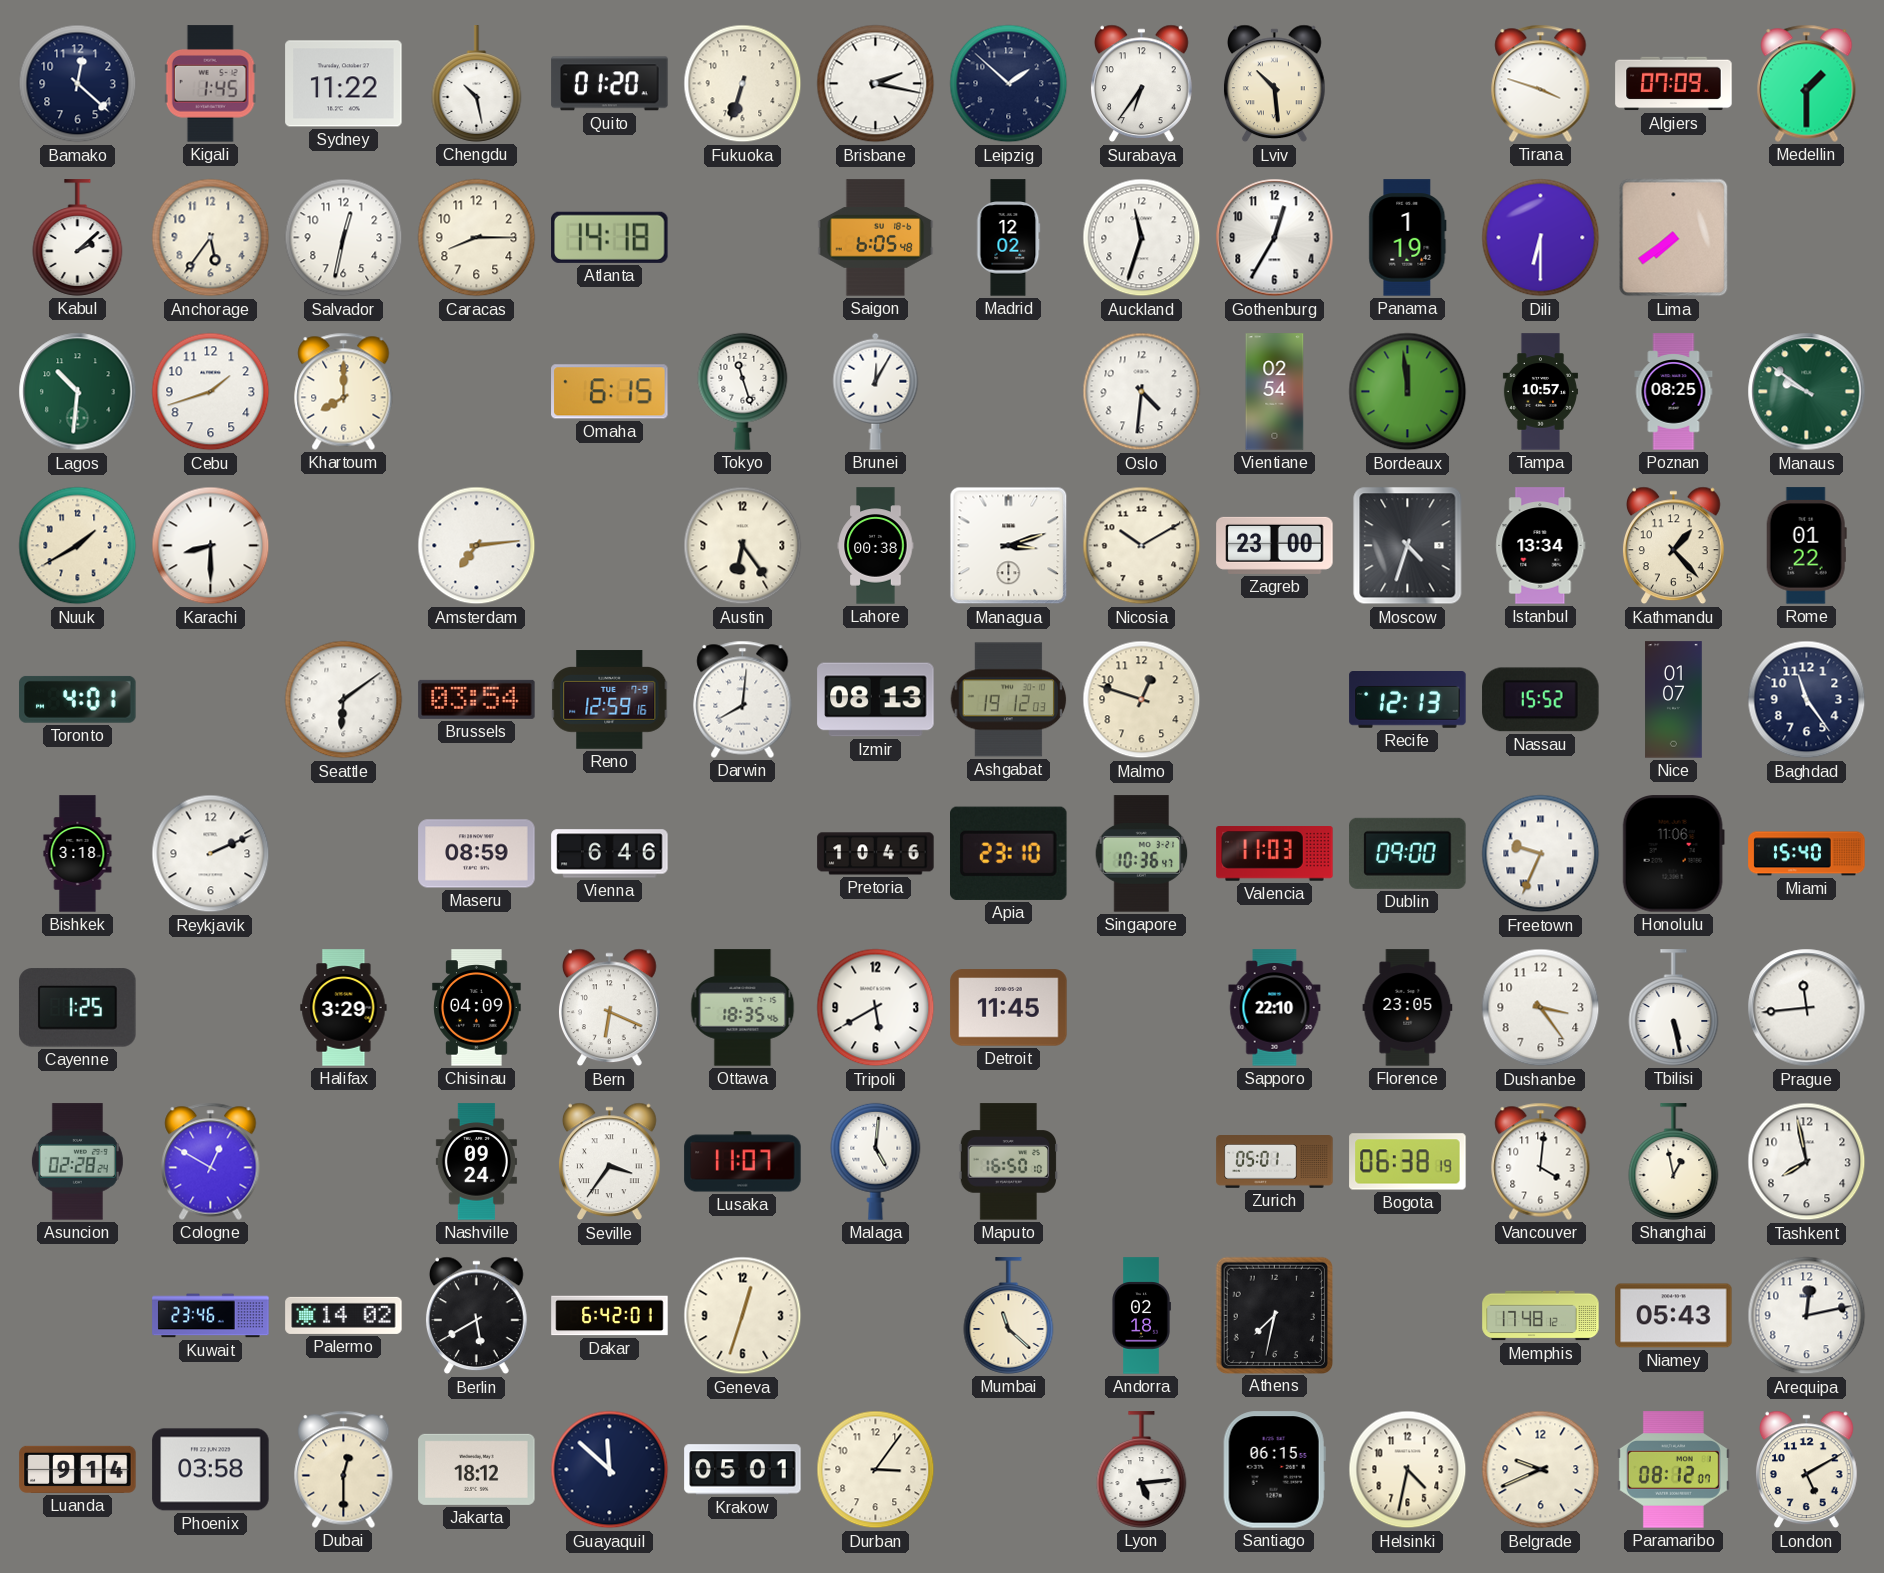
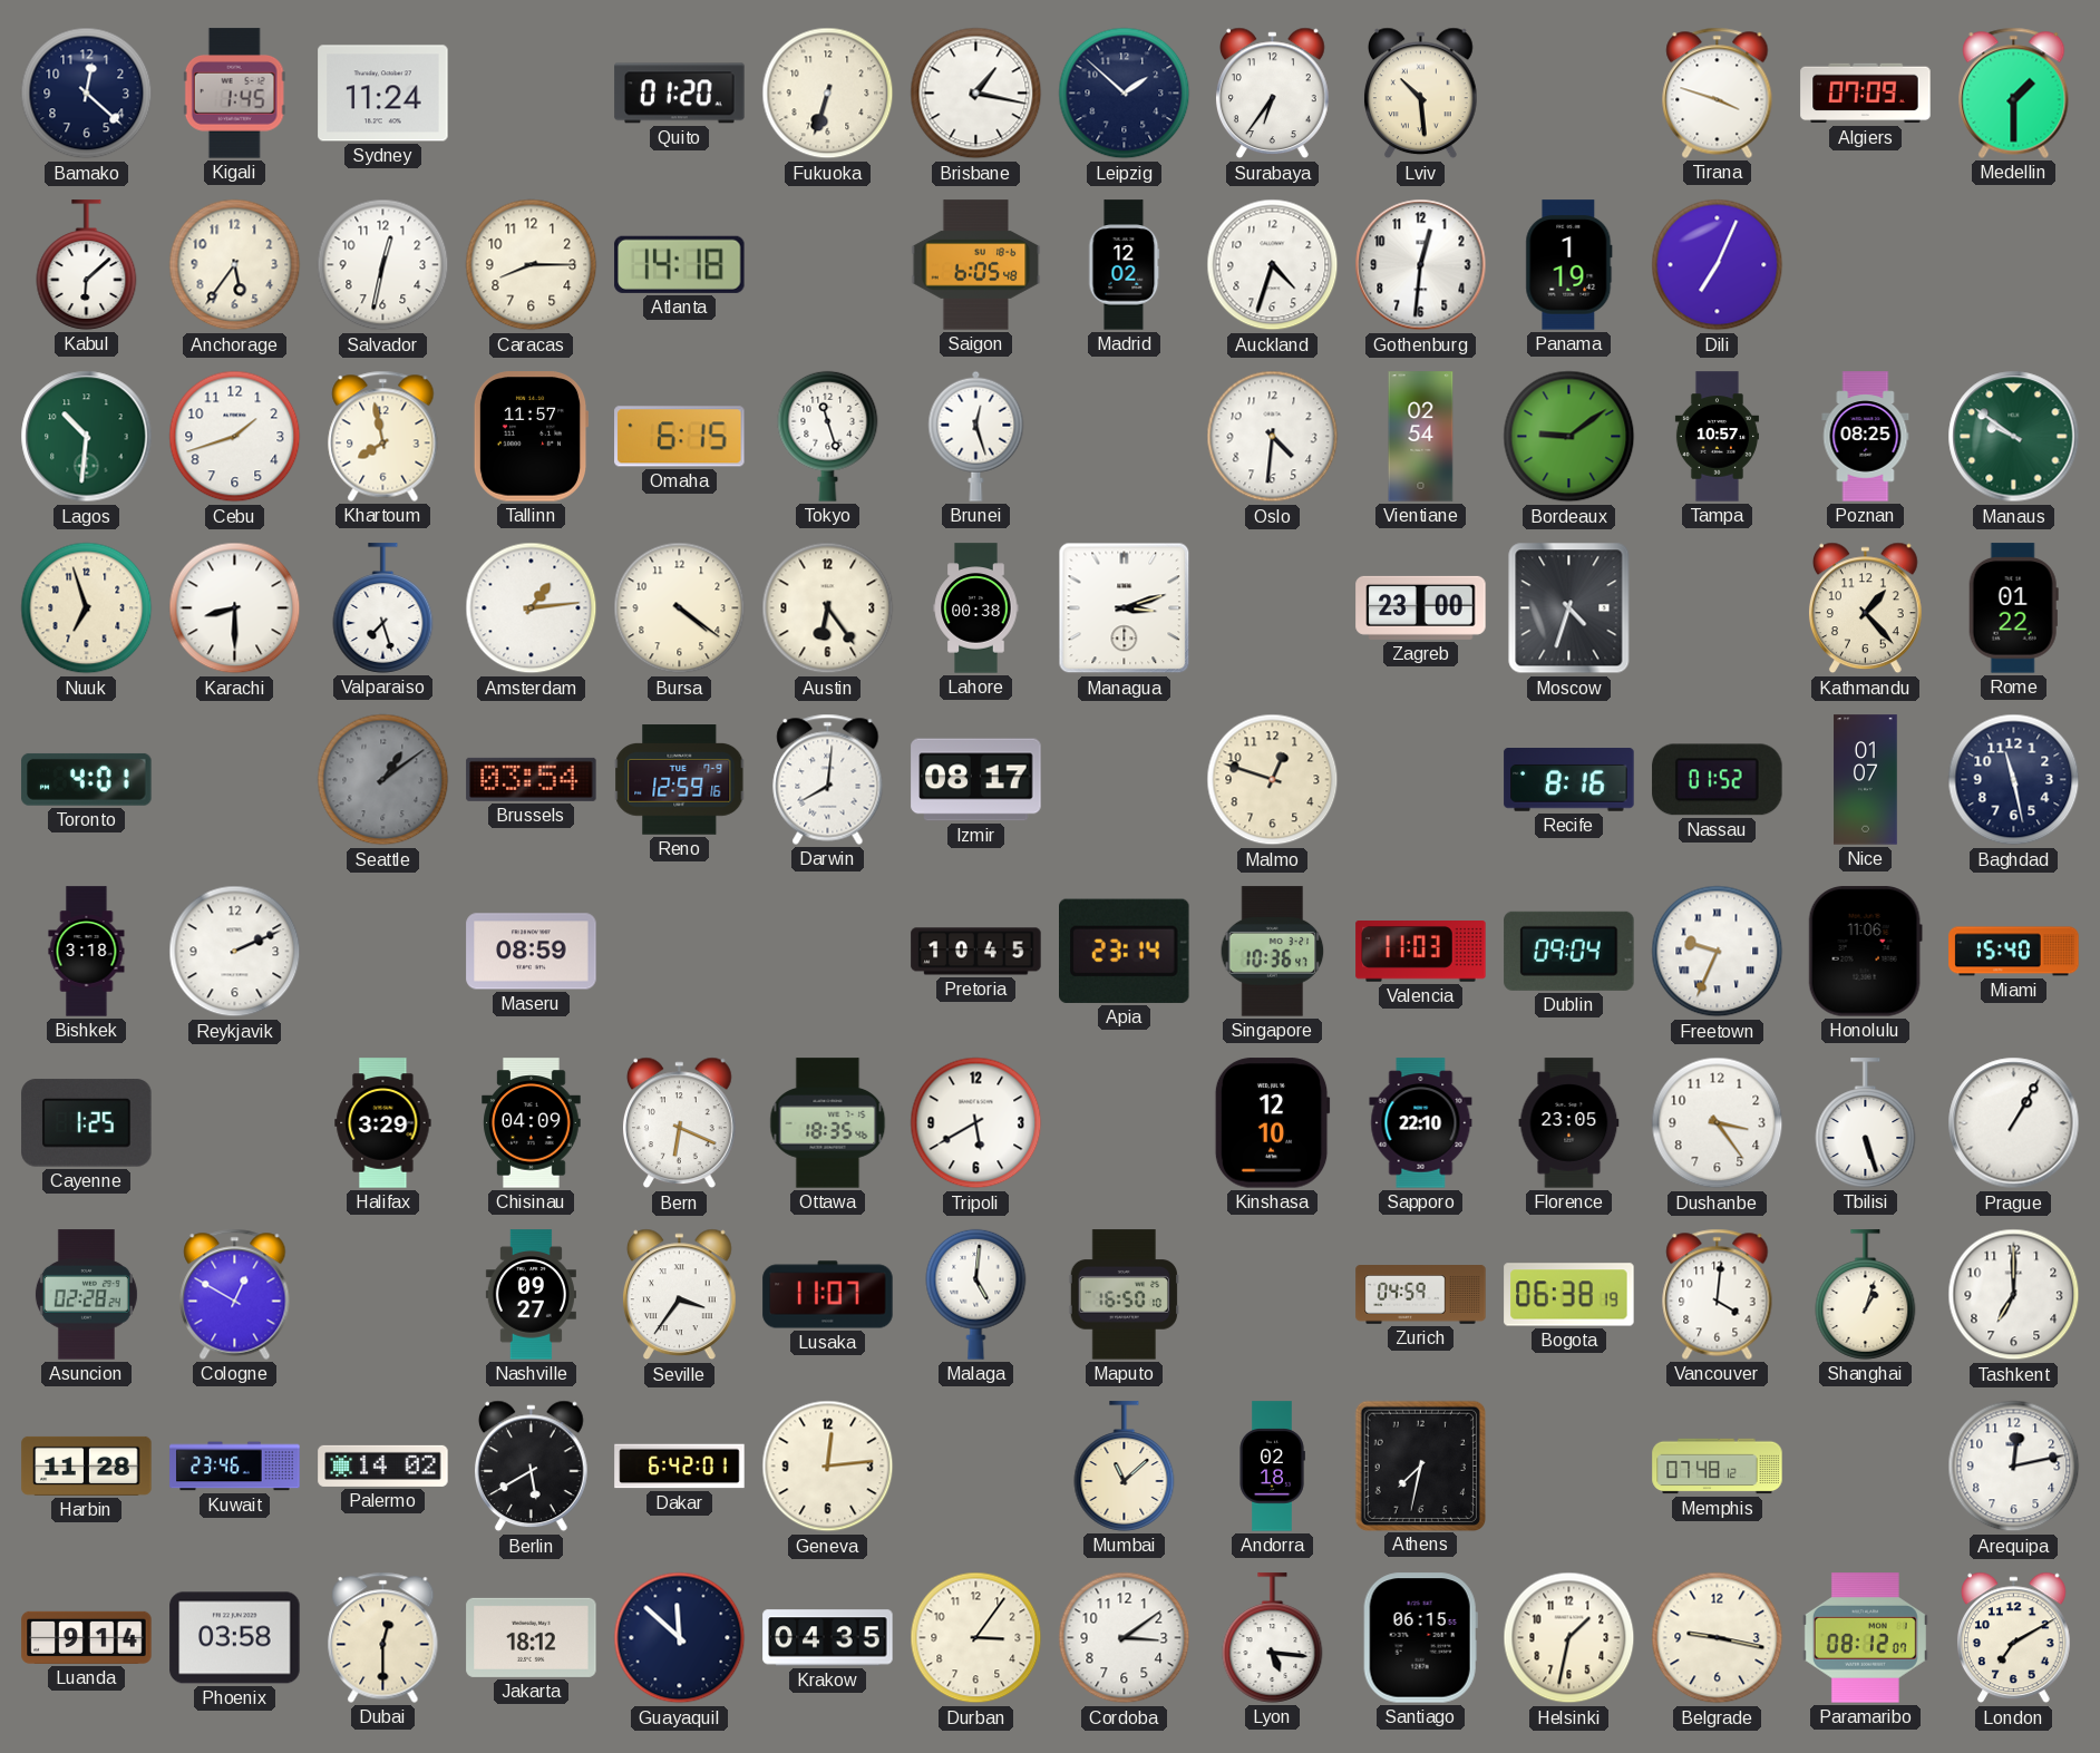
Sydney: 11:22 -> 11:24
Chengdu: 10:28 -> none
Brisbane: 2:17 -> 1:17
Kabul: 2:08 -> 6:08
Auckland: 11:33 -> 4:33
Gothenburg: 12:35 -> 12:31
Dili: 6:30 -> 7:04
Lima: 7:39 -> none
Khartoum: 8:00 -> 7:58
Tallinn: none -> 11:57
Brunei: 12:05 -> 12:27
Bordeaux: 11:59 -> 9:09
Nuuk: 1:40 -> 6:57
Valparaiso: none -> 7:27
Amsterdam: 7:14 -> 1:14
Bursa: none -> 4:21
Nicosia: 10:10 -> none
Istanbul: 13:34 -> none
Seattle: 6:09 -> 1:09
Seattle dial: white -> grey
Izmir: 08:13 -> 08:17
Ashgabat: 19:12 -> none
Recife: 12:13 -> 8:16
Nassau: 15:52 -> 01:52
Baghdad: 11:24 -> 11:28
Vienna: 6:46 -> none
Pretoria: 10:46 -> 10:45
Apia: 23:10 -> 23:14
Dublin: 09:00 -> 09:04
Detroit: 11:45 -> none
Kinshasa: none -> 12:10
Tbilisi: 5:28 -> 5:27
Prague: 11:44 -> 1:05
Nashville: 09:24 -> 09:27
Zurich: 05:01 -> 04:59
Shanghai: 12:58 -> 1:03
Tashkent: 7:58 -> 7:00
Harbin: none -> 11:28
Geneva: 12:33 -> 12:14
Mumbai: 11:22 -> 11:08
Memphis: 17:48 -> 07:48
Niamey: 05:43 -> none
Krakow: 05:01 -> 04:35
Cordoba: none -> 3:09
Lyon: 5:14 -> 5:16
Helsinki: 4:32 -> 1:32
Belgrade: 9:41 -> 9:17
London: 5:10 -> 7:10
